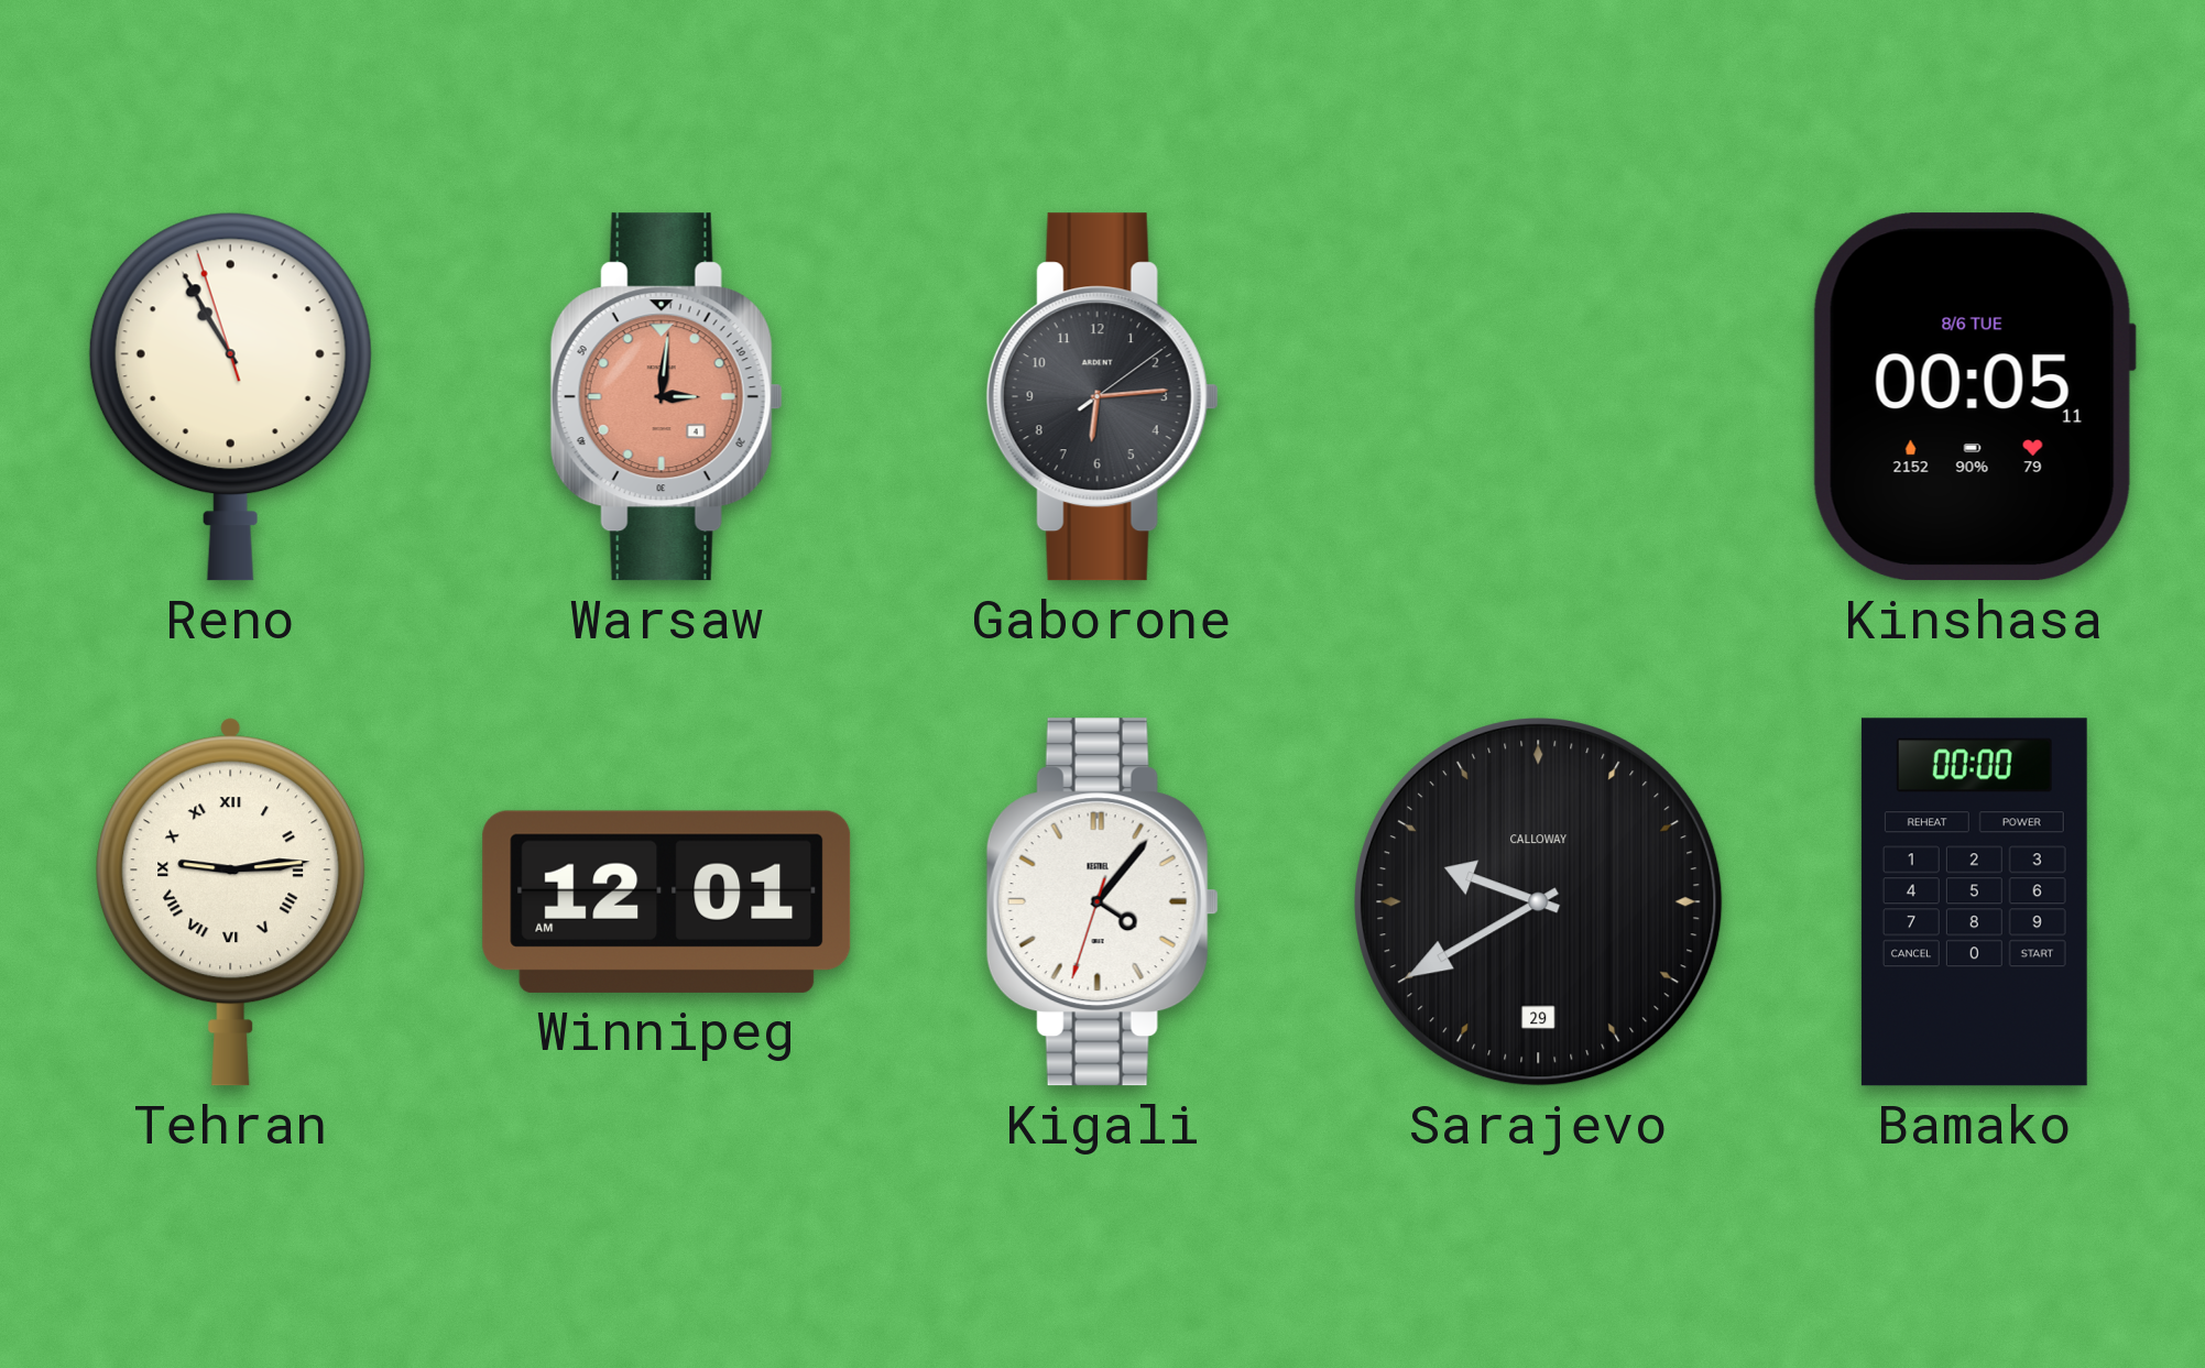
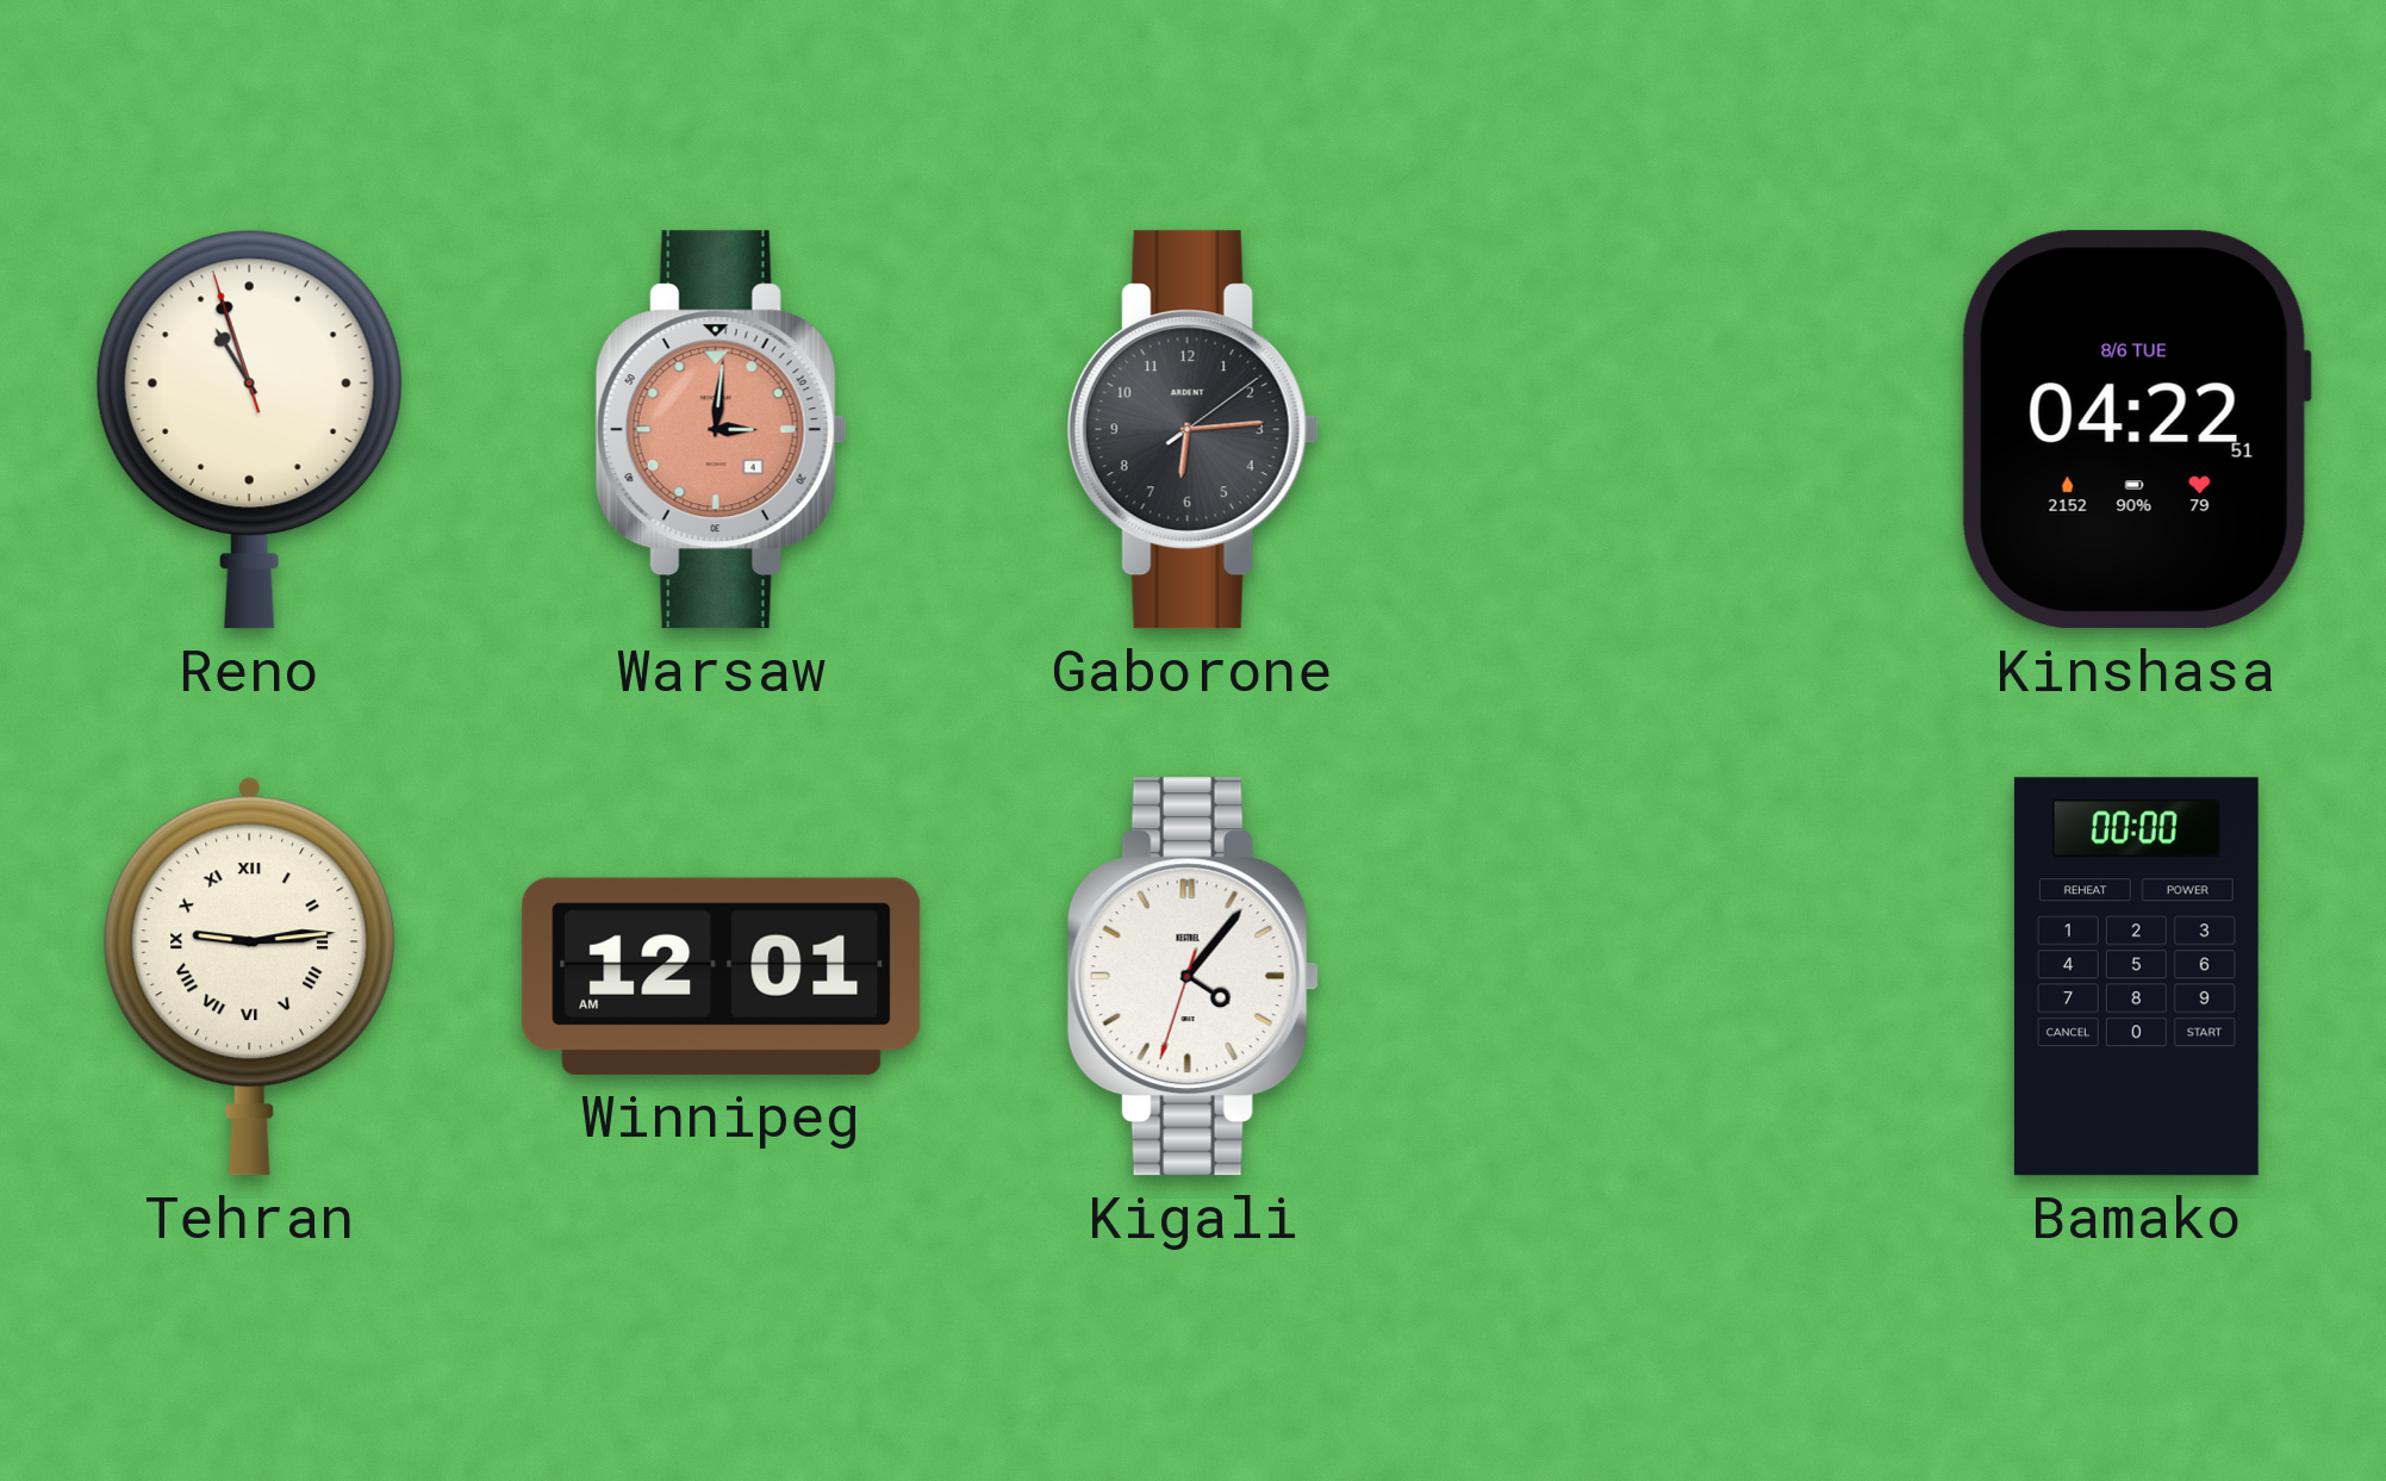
Reno: 10:54 -> 10:56
Kinshasa: 00:05 -> 04:22
Sarajevo: 9:40 -> none
